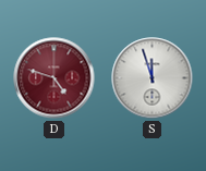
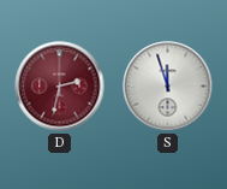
D: 4:48 -> 2:32
